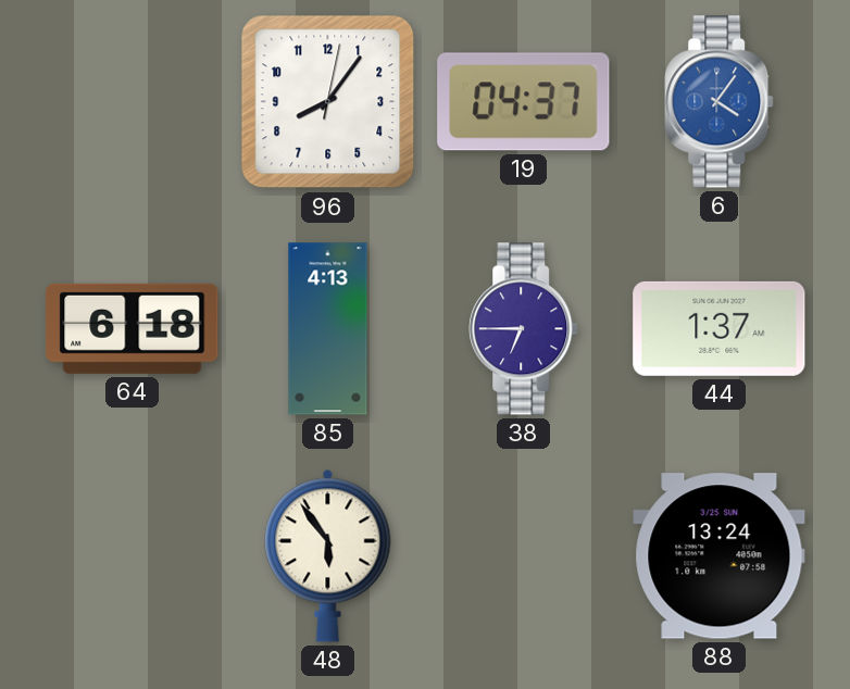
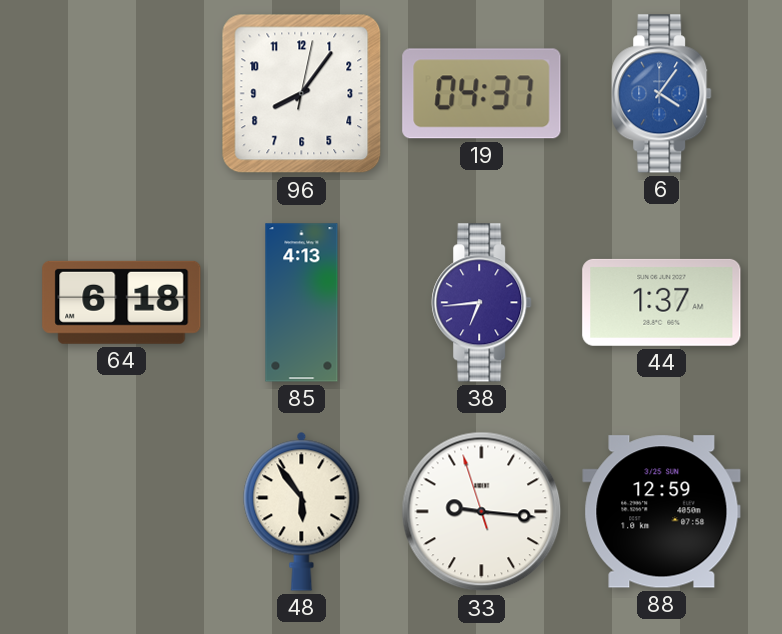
38: 6:45 -> 6:44
33: none -> 9:15
88: 13:24 -> 12:59
